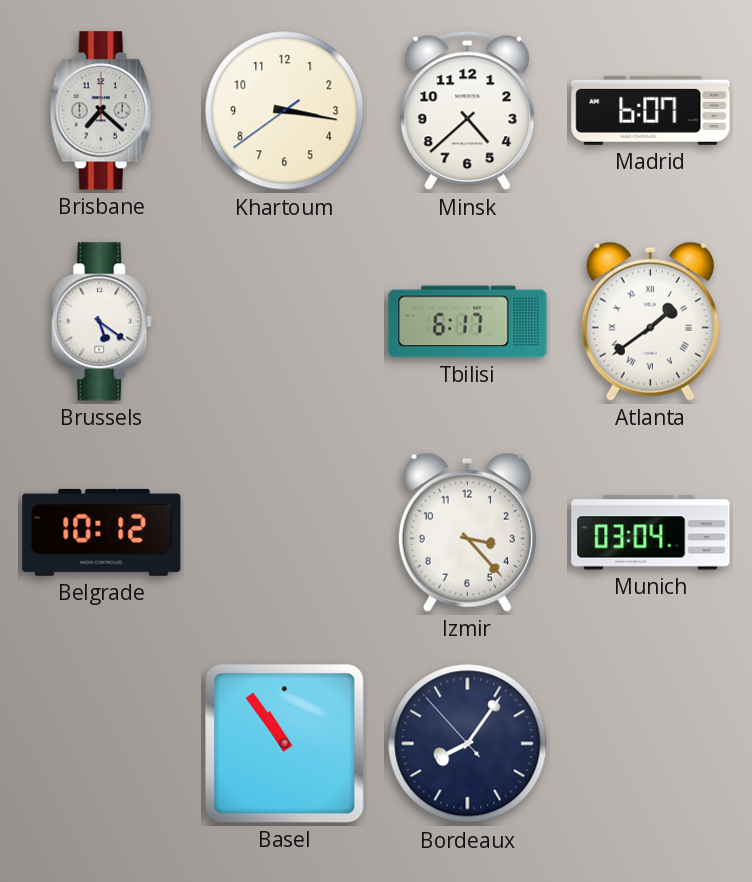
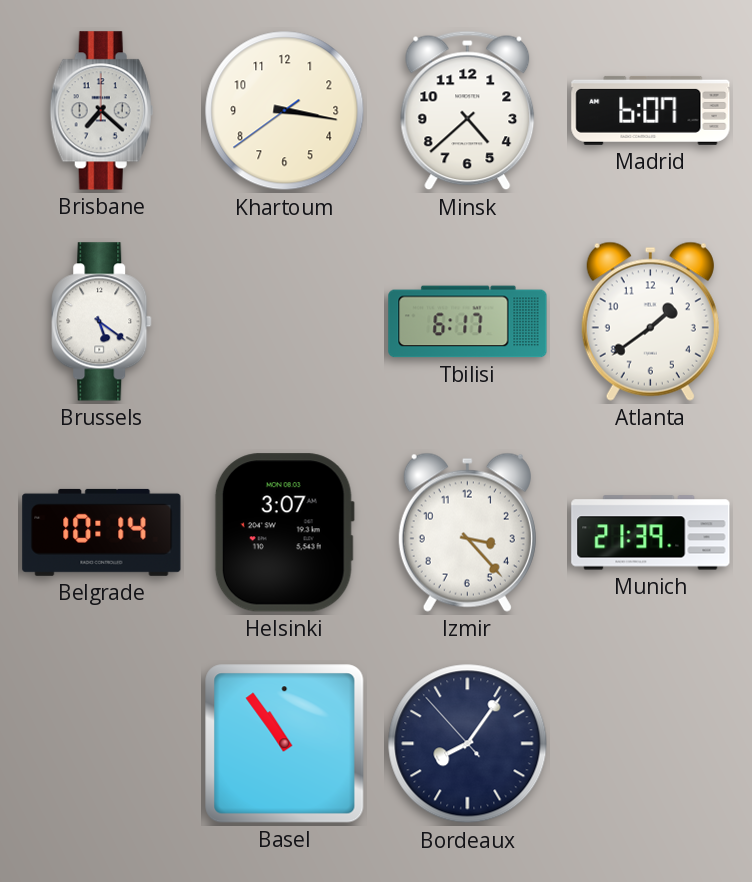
Atlanta numerals: Roman -> Arabic
Belgrade: 10:12 -> 10:14
Helsinki: none -> 3:07
Munich: 03:04 -> 21:39
